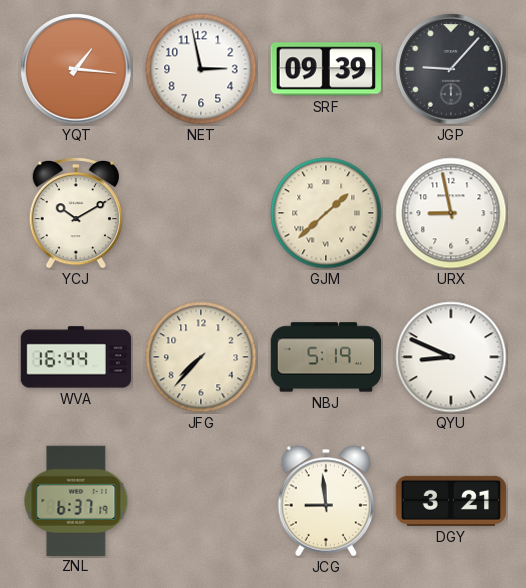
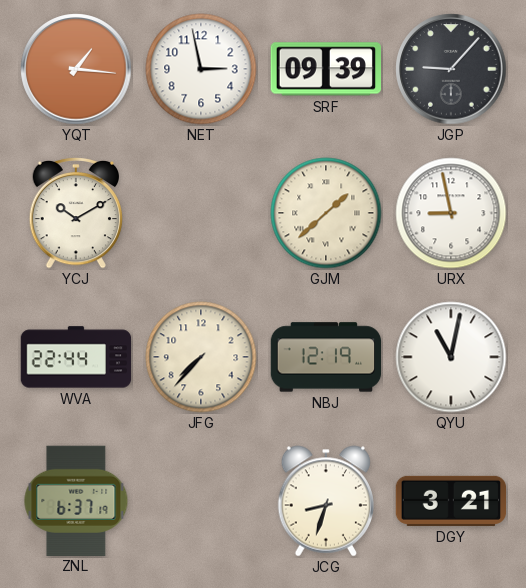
WVA: 16:44 -> 22:44
NBJ: 5:19 -> 12:19
QYU: 8:49 -> 11:02
JCG: 8:59 -> 8:33
